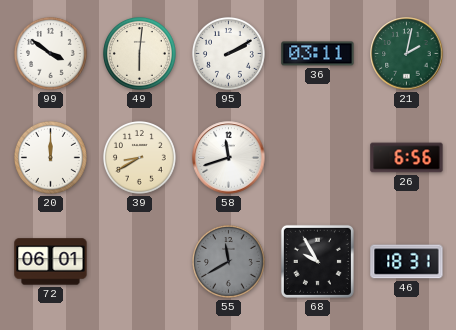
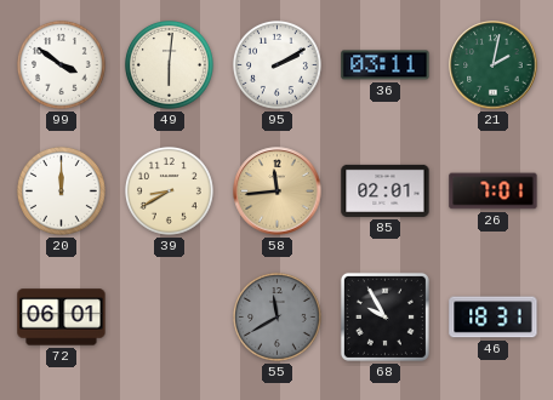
58: 11:42 -> 11:44
58 dial: white -> champagne
85: none -> 02:01
26: 6:56 -> 7:01
